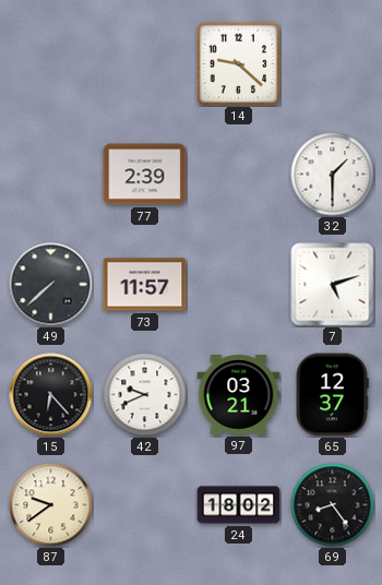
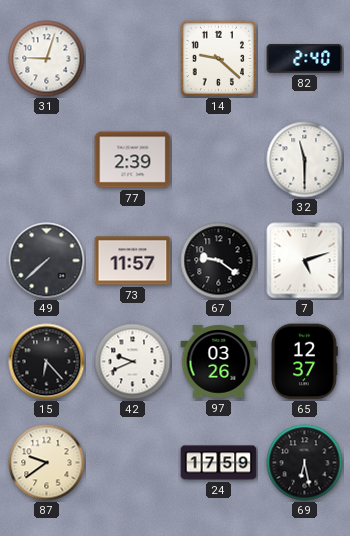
31: none -> 9:03
82: none -> 2:40
32: 1:30 -> 11:30
67: none -> 9:21
97: 03:21 -> 03:26
24: 18:02 -> 17:59
69: 8:24 -> 6:28
